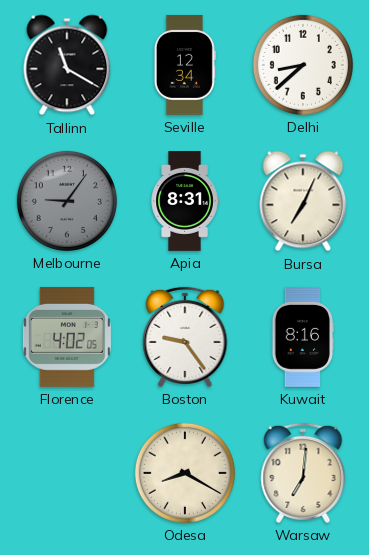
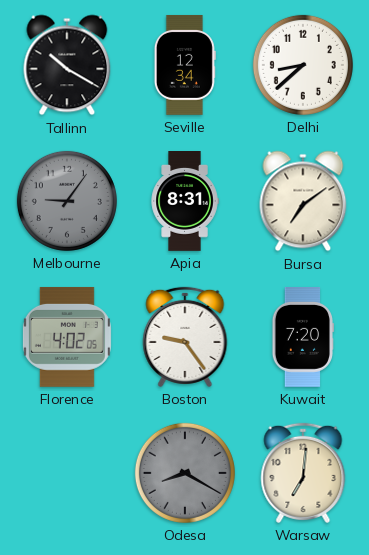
Tallinn: 11:20 -> 10:20
Bursa: 7:04 -> 7:09
Kuwait: 8:16 -> 7:20
Odesa dial: cream -> grey
